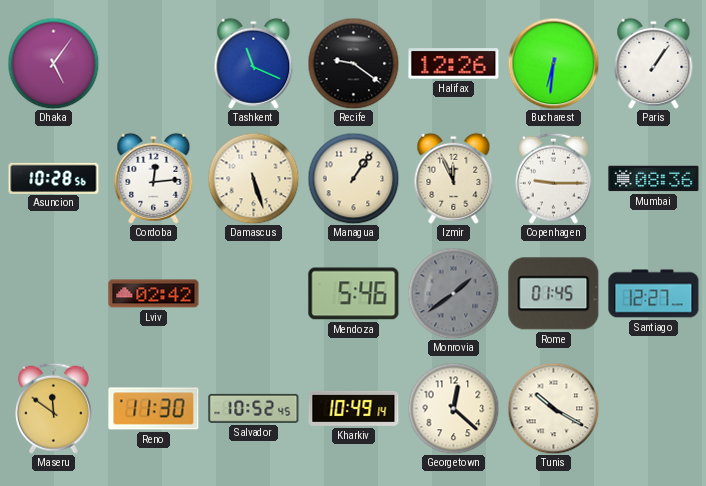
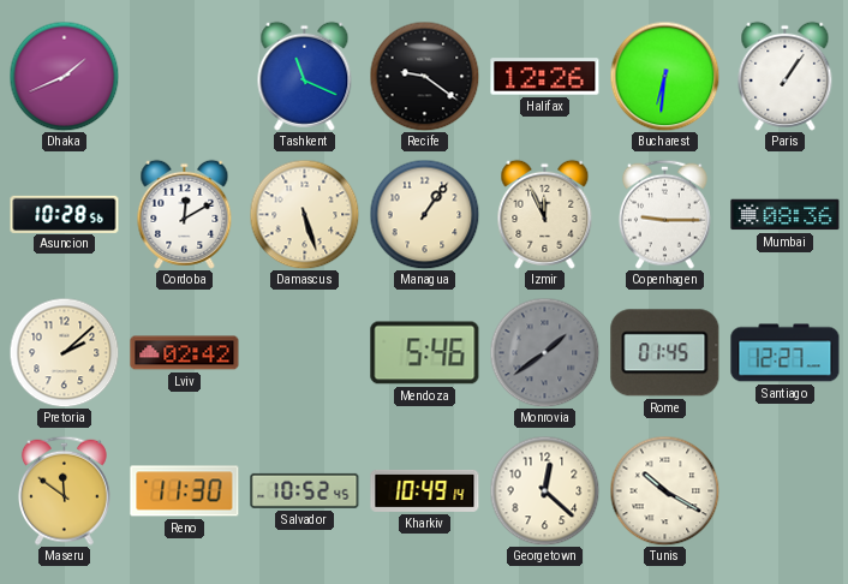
Dhaka: 5:06 -> 1:41
Cordoba: 12:14 -> 12:10
Pretoria: none -> 2:08
